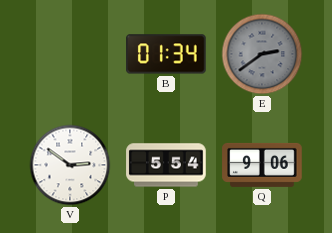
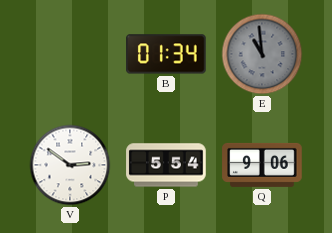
E: 2:39 -> 10:59
